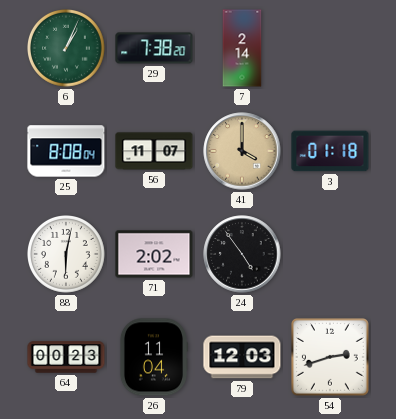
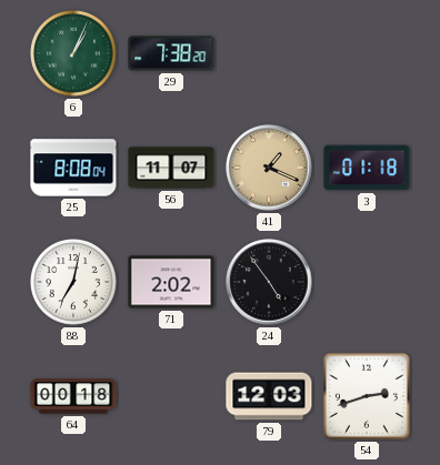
7: 2:14 -> none
41: 4:00 -> 1:19
88: 6:02 -> 7:02
64: 00:23 -> 00:18
26: 11:04 -> none
